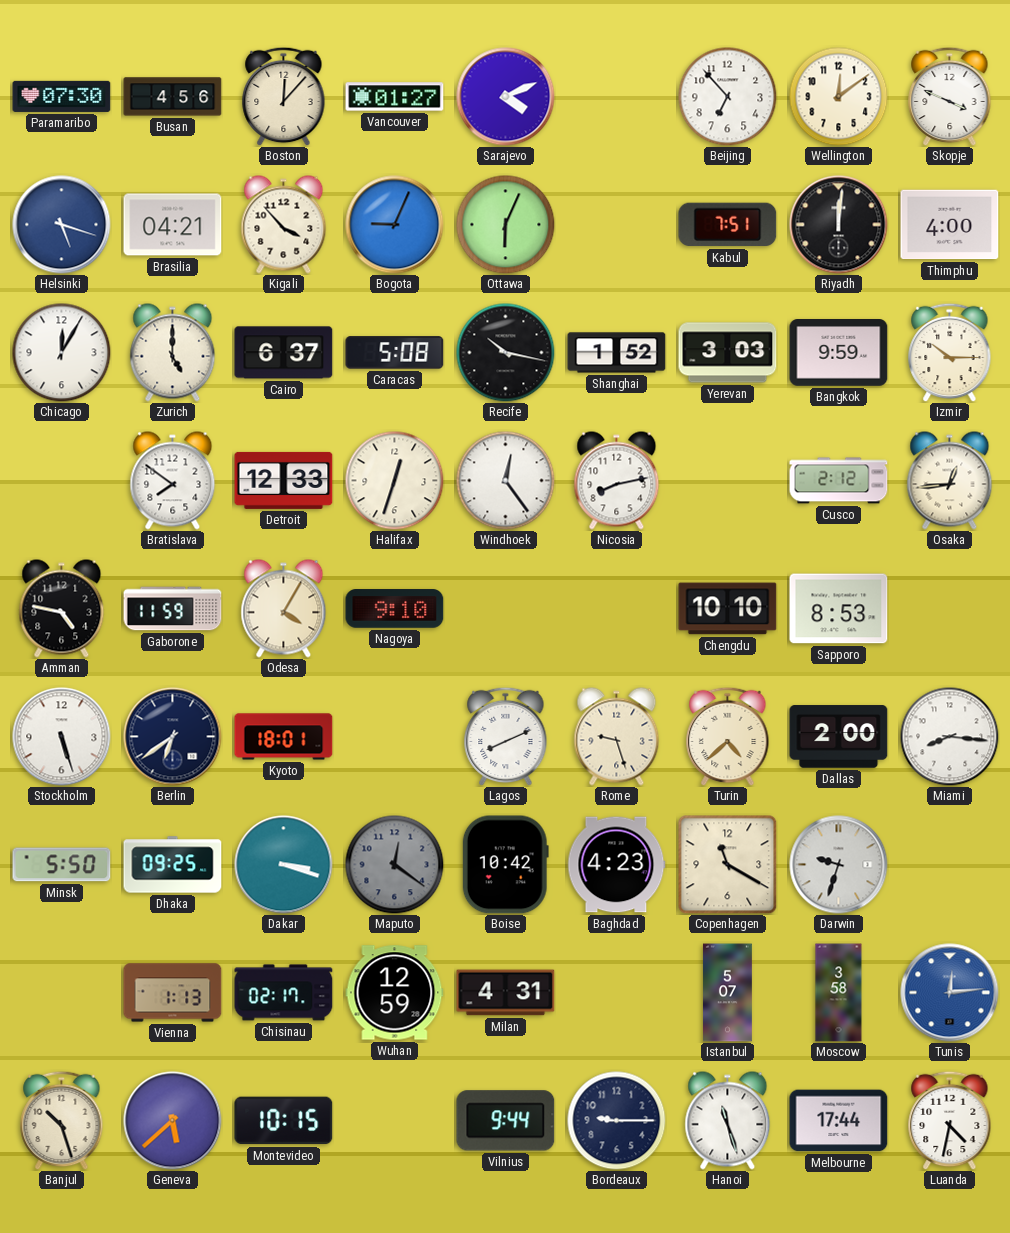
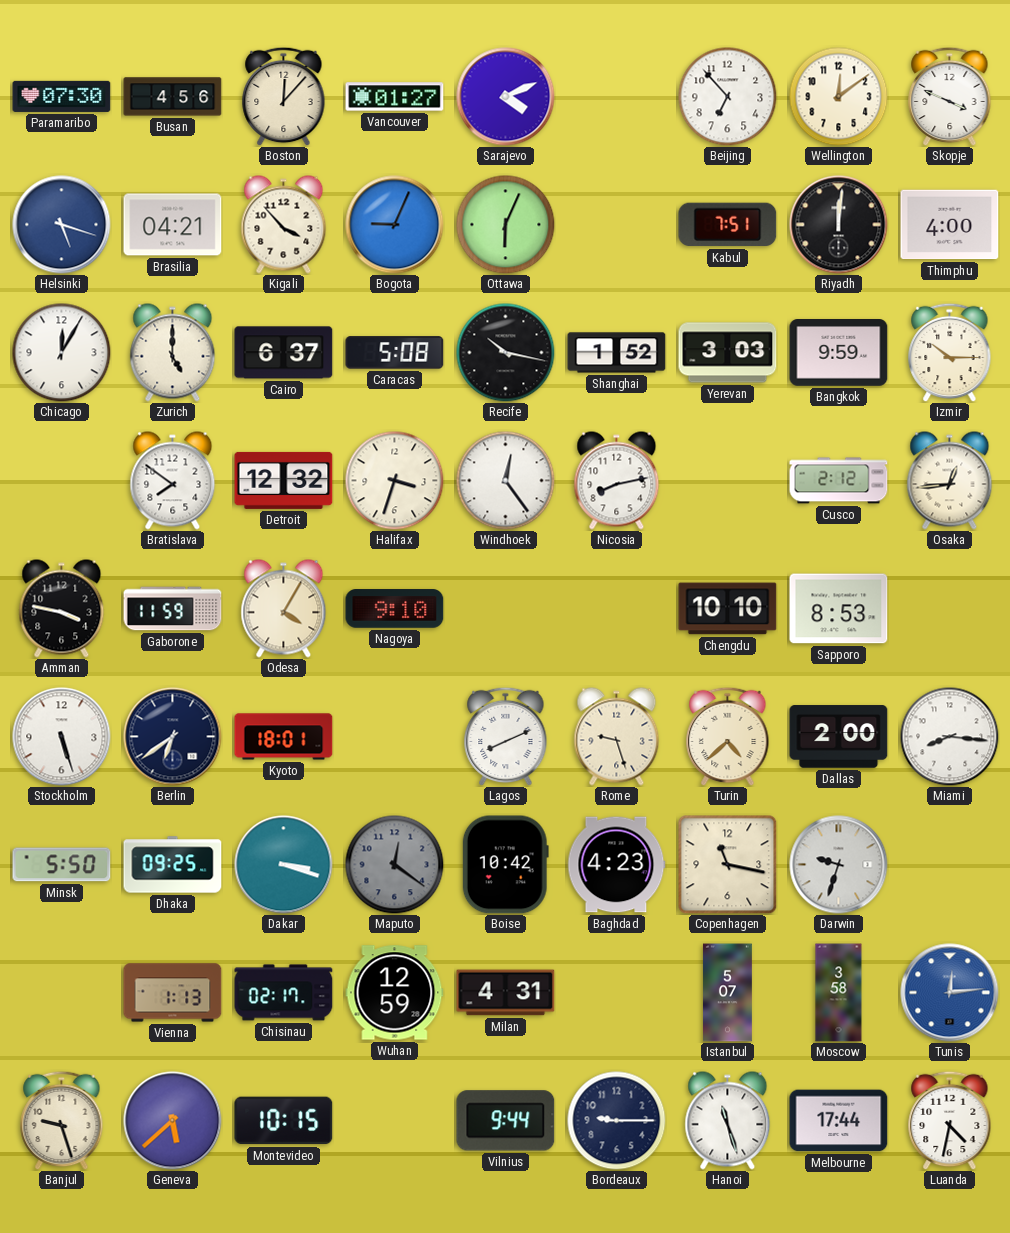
Detroit: 12:33 -> 12:32
Halifax: 12:33 -> 3:33
Amman: 4:47 -> 3:47
Copenhagen: 11:20 -> 11:17
Banjul: 10:27 -> 9:27
